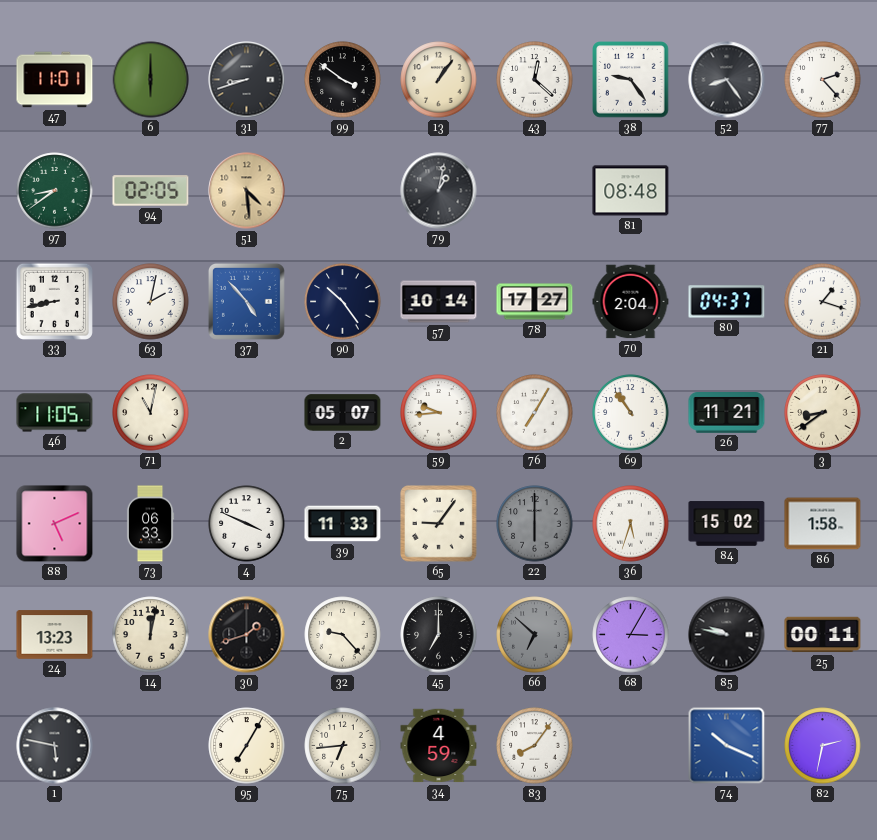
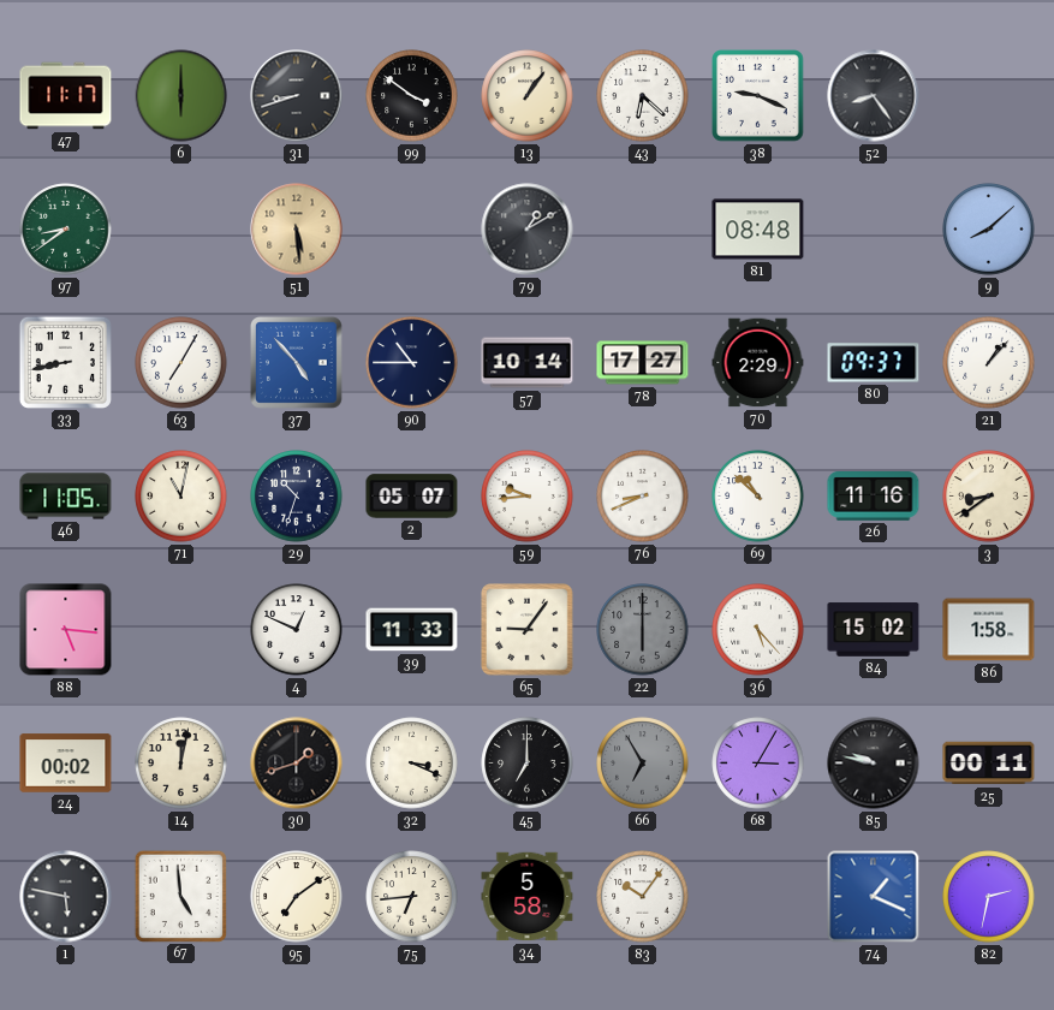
47: 11:01 -> 11:17
43: 12:22 -> 6:22
38: 9:24 -> 9:19
77: 2:23 -> none
94: 02:05 -> none
51: 4:29 -> 5:29
79: 1:02 -> 1:10
9: none -> 8:08
63: 2:02 -> 7:05
90: 10:24 -> 10:45
70: 2:04 -> 2:29
80: 04:37 -> 09:37
21: 1:18 -> 1:07
29: none -> 10:33
76: 7:05 -> 8:41
69: 10:54 -> 10:52
26: 11:21 -> 11:16
88: 5:11 -> 5:16
73: 06:33 -> none
4: 3:49 -> 12:49
36: 5:33 -> 5:23
24: 13:23 -> 00:02
32: 9:23 -> 3:19
66: 6:52 -> 6:55
67: none -> 4:59
95: 7:05 -> 7:09
34: 4:59 -> 5:58
83: 8:06 -> 10:06
74: 10:19 -> 1:19
